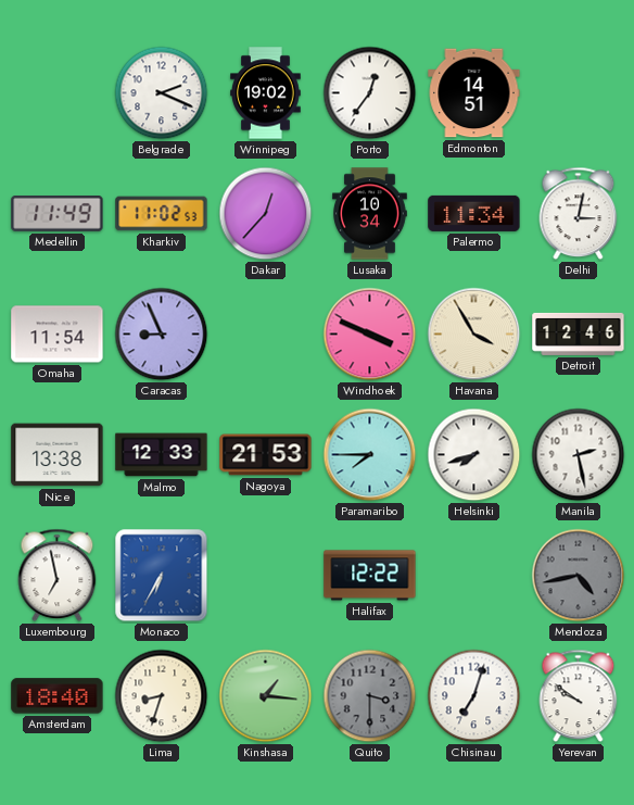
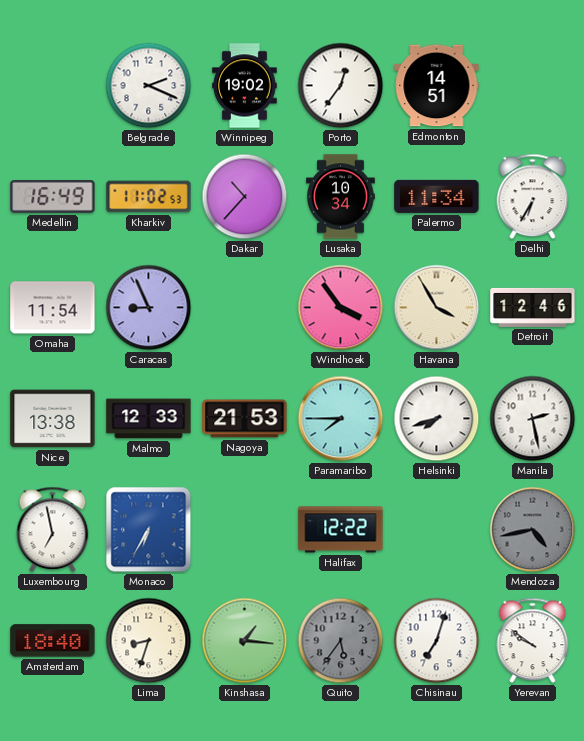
Medellin: 11:49 -> 16:49
Dakar: 12:37 -> 10:37
Delhi: 3:02 -> 6:35
Windhoek: 3:49 -> 3:54
Quito: 3:30 -> 5:36
